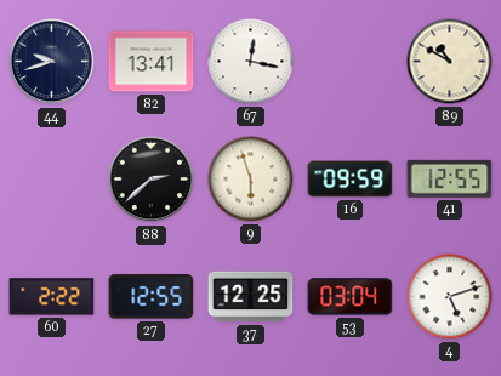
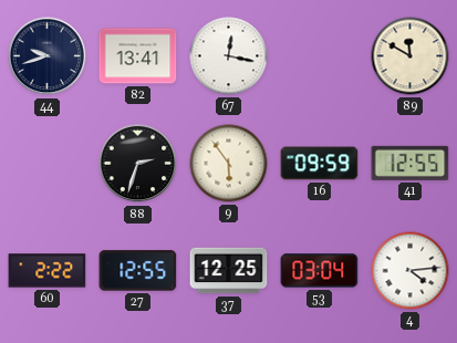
89: 10:50 -> 11:50
88: 2:38 -> 2:33
9: 5:57 -> 5:54
4: 5:12 -> 4:14
